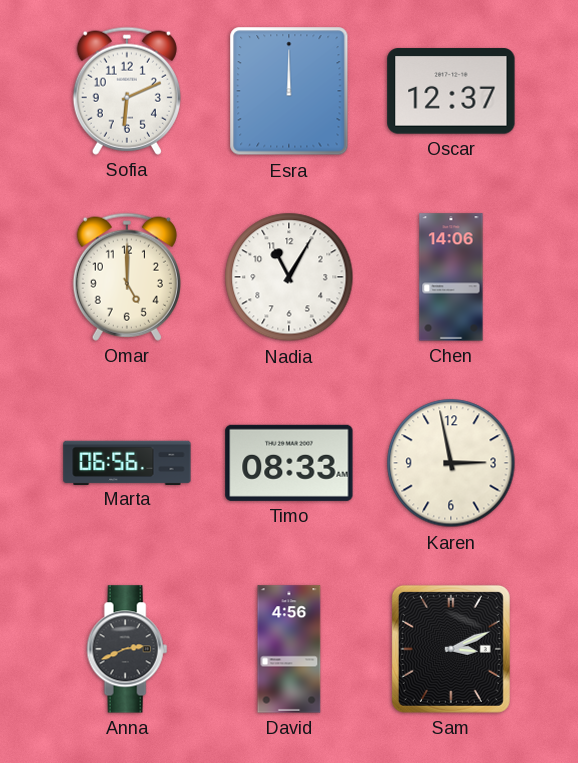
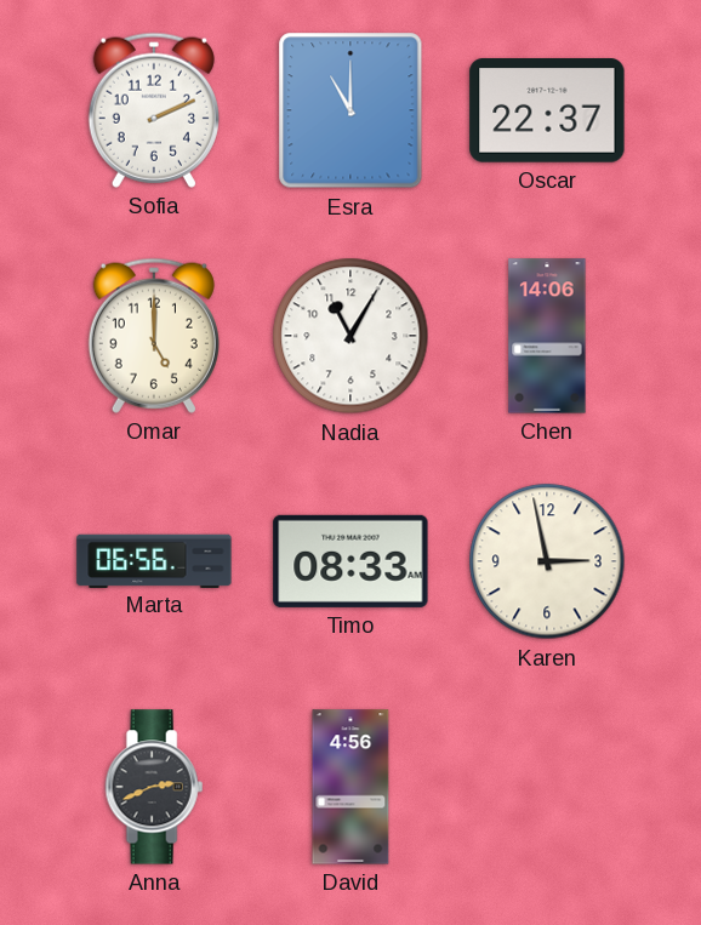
Sofia: 6:11 -> 2:11
Esra: 12:00 -> 11:00
Oscar: 12:37 -> 22:37
Sam: 3:11 -> none
